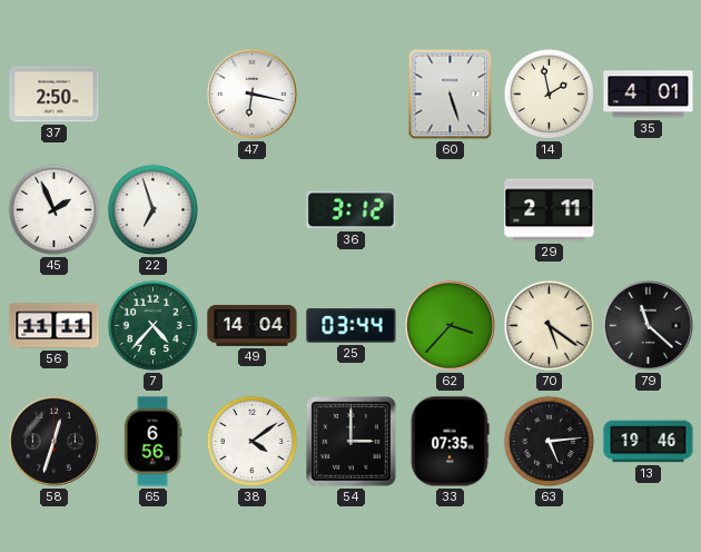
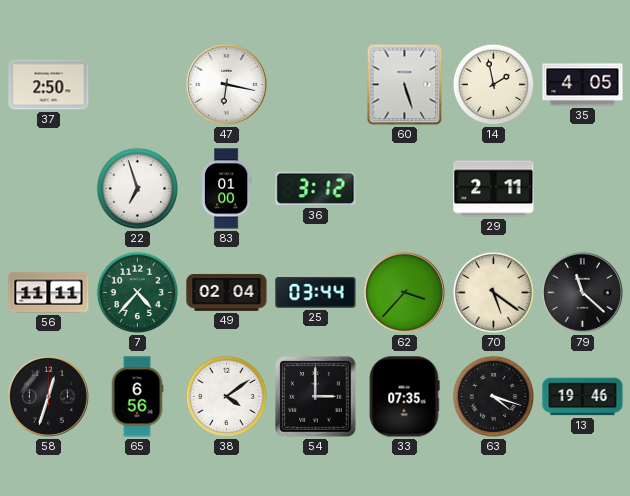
35: 4:01 -> 4:05
45: 1:56 -> none
83: none -> 01:00
49: 14:04 -> 02:04
63: 5:14 -> 4:18
